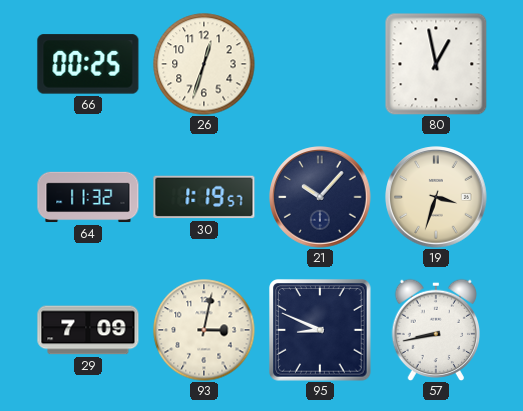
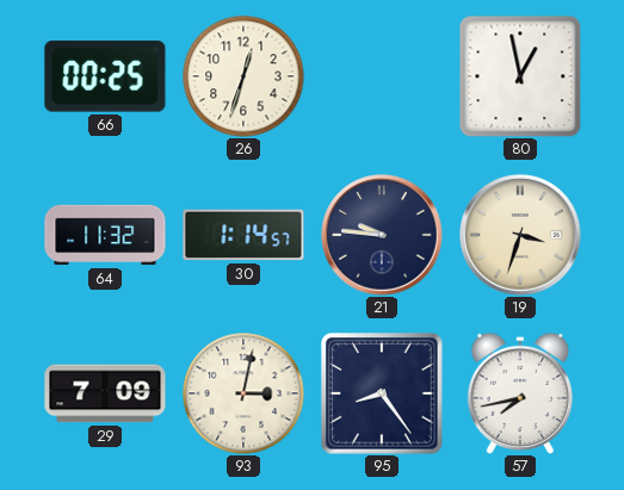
30: 1:19 -> 1:14
21: 10:07 -> 9:46
95: 8:49 -> 8:24
57: 8:43 -> 7:43
